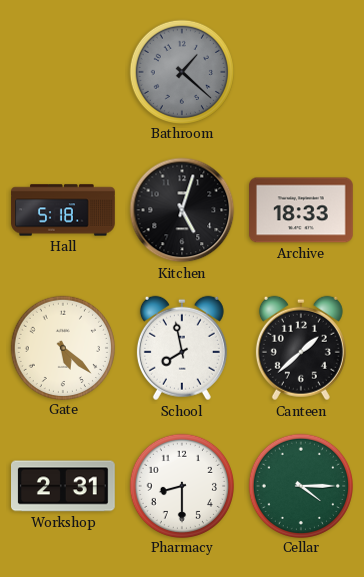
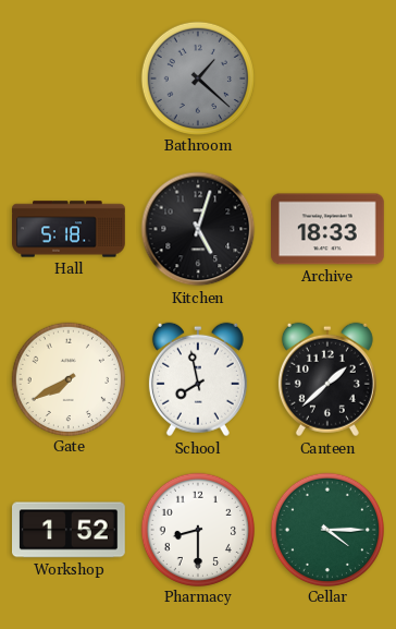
Gate: 5:22 -> 7:40
Workshop: 2:31 -> 1:52
